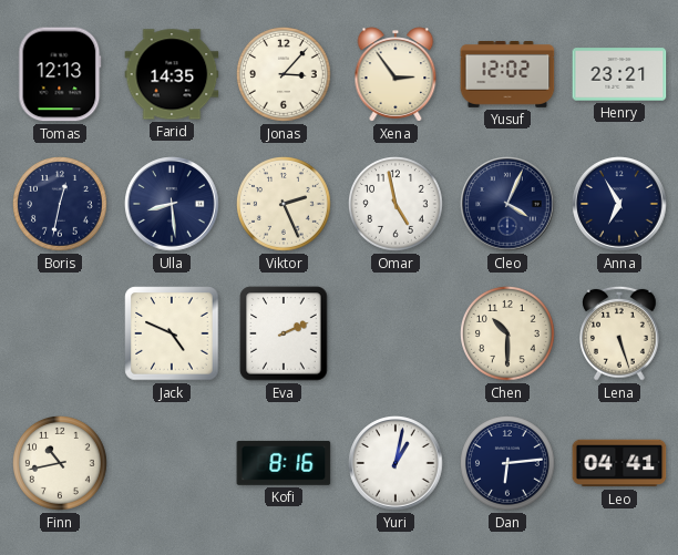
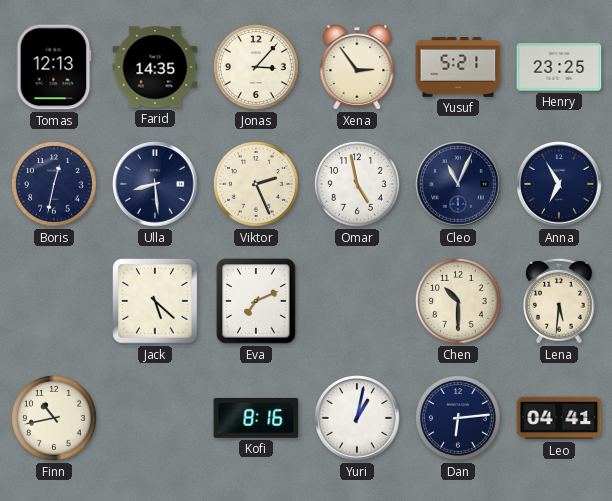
Yusuf: 12:02 -> 5:21
Henry: 23:21 -> 23:25
Cleo: 4:04 -> 11:04
Jack: 4:49 -> 5:22
Eva: 2:11 -> 7:11
Lena: 5:27 -> 5:31
